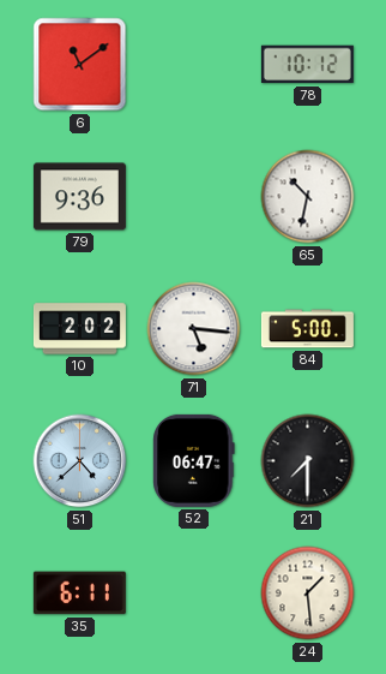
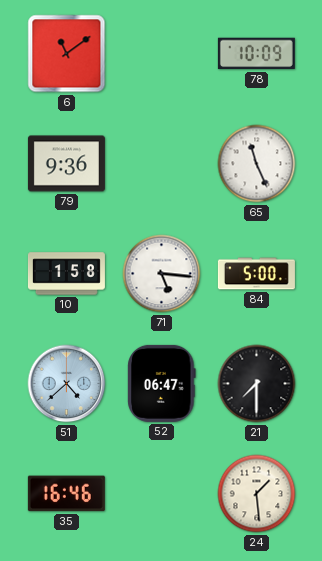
78: 10:12 -> 10:09
65: 10:32 -> 11:26
10: 2:02 -> 1:58
35: 6:11 -> 16:46
